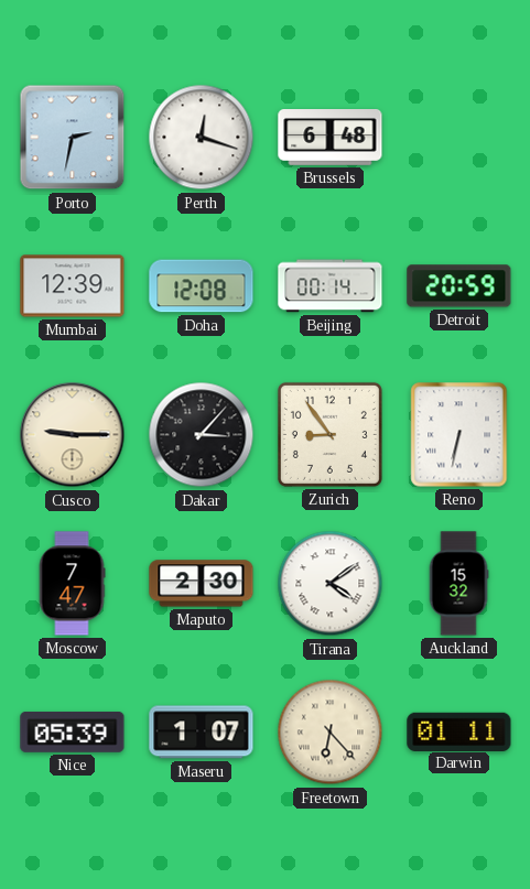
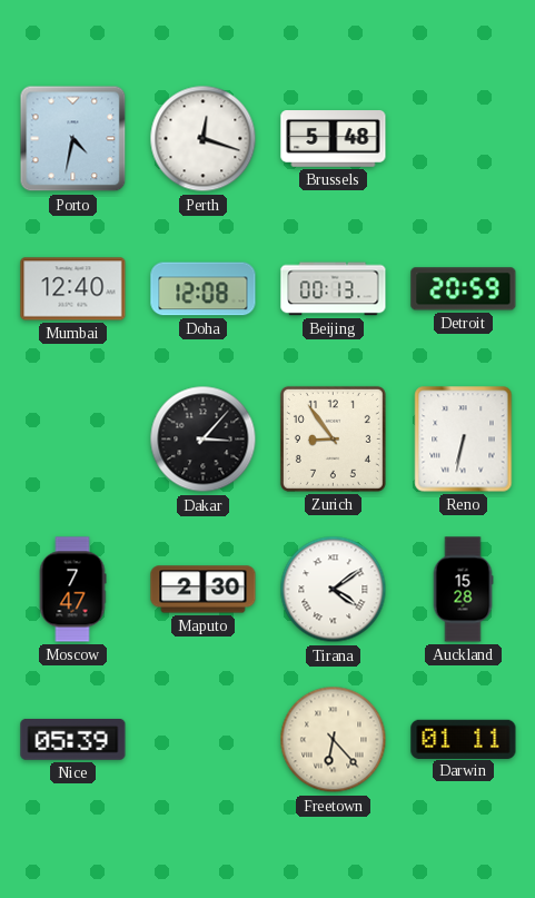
Porto: 2:32 -> 4:32
Brussels: 6:48 -> 5:48
Mumbai: 12:39 -> 12:40
Beijing: 00:14 -> 00:13
Cusco: 9:15 -> none
Auckland: 15:32 -> 15:28
Maseru: 1:07 -> none
